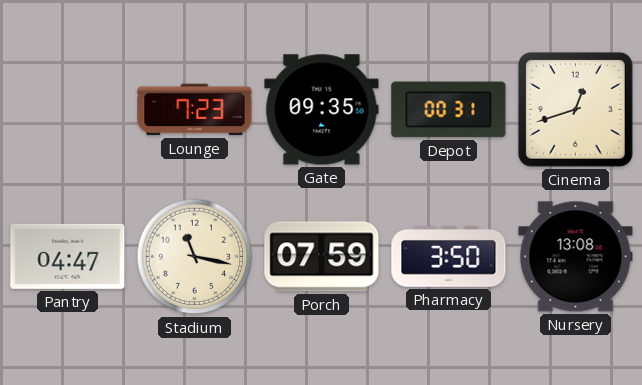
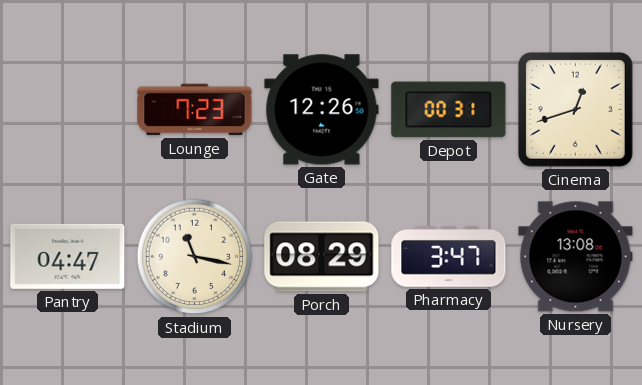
Gate: 09:35 -> 12:26
Porch: 07:59 -> 08:29
Pharmacy: 3:50 -> 3:47
